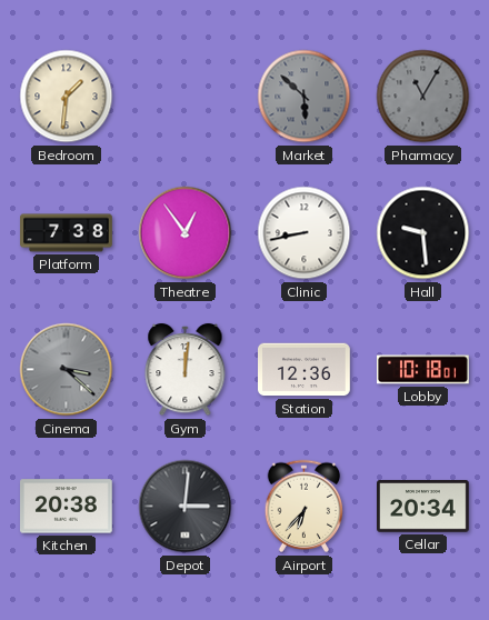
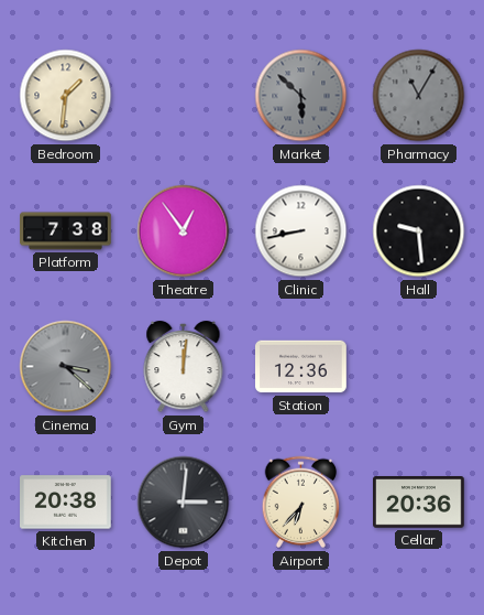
Lobby: 10:18 -> none
Cellar: 20:34 -> 20:36
